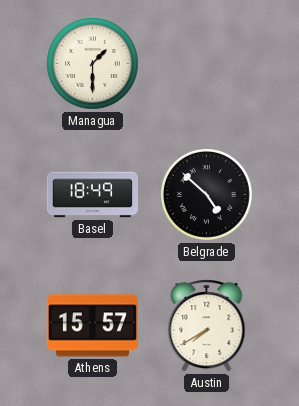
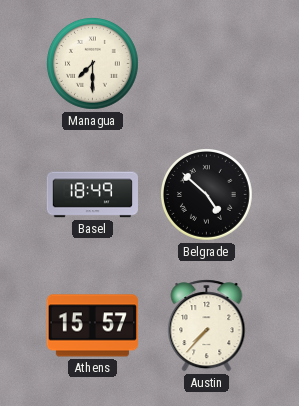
Managua: 1:30 -> 7:30
Austin: 7:40 -> 7:37
